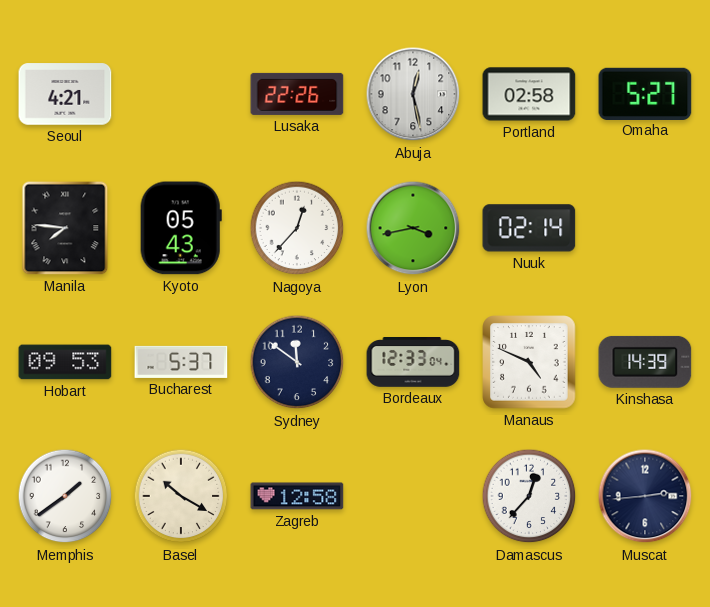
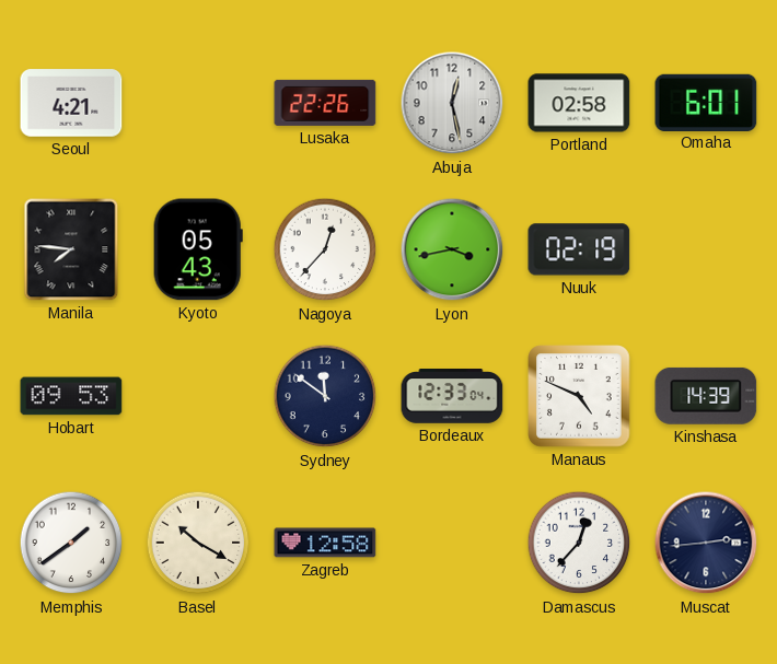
Omaha: 5:27 -> 6:01
Nuuk: 02:14 -> 02:19
Bucharest: 5:37 -> none
